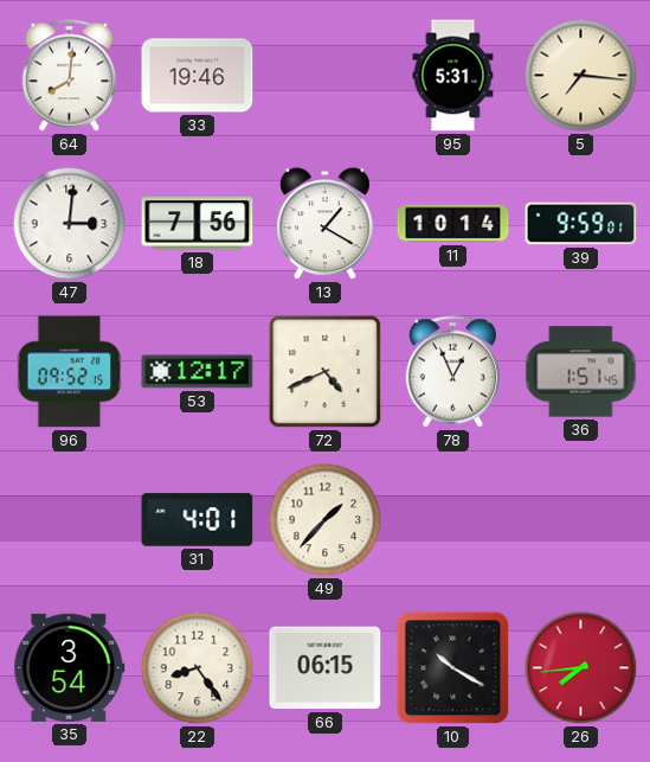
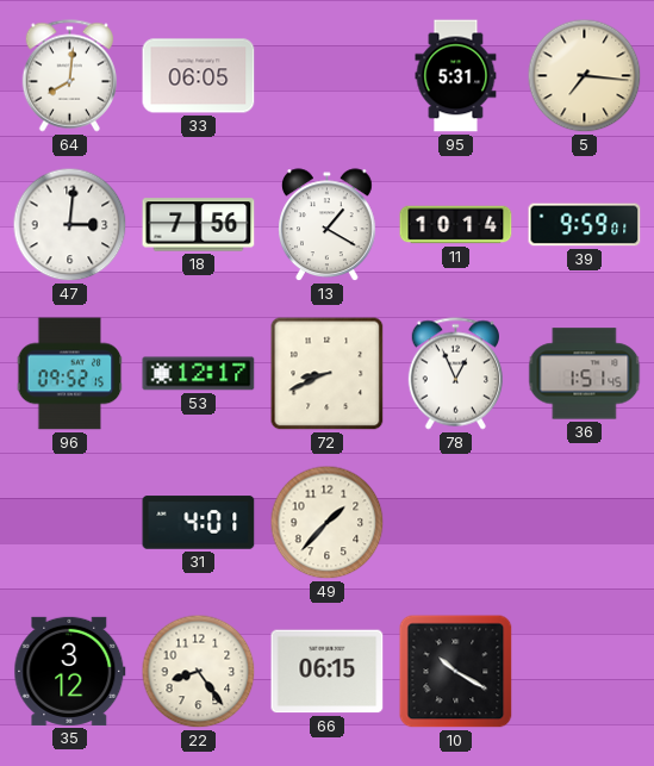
33: 19:46 -> 06:05
72: 4:41 -> 8:41
35: 3:54 -> 3:12
26: 7:44 -> none
